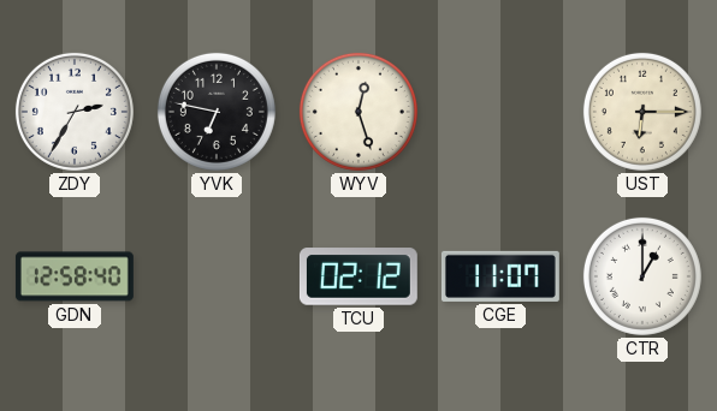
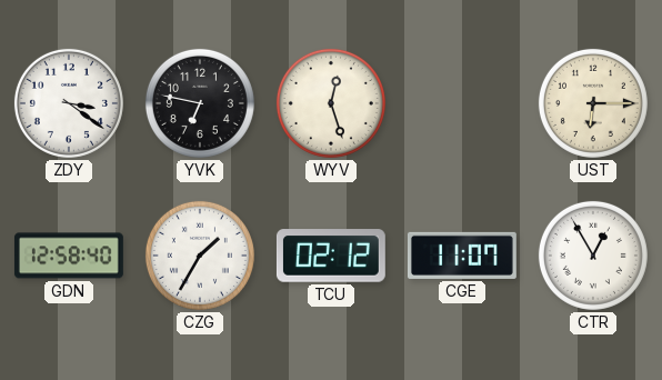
ZDY: 2:35 -> 3:21
CZG: none -> 1:35
CTR: 1:00 -> 12:55
